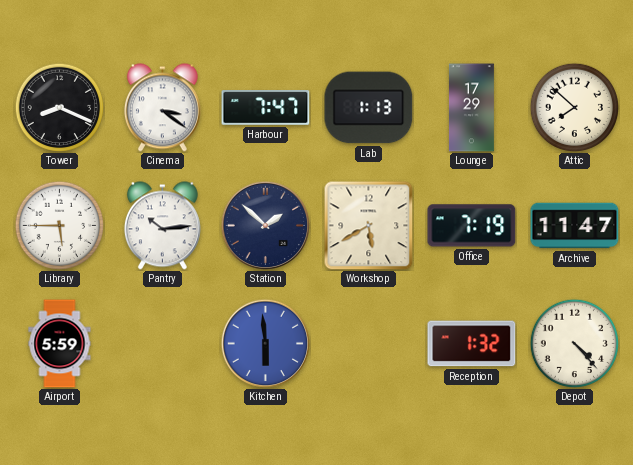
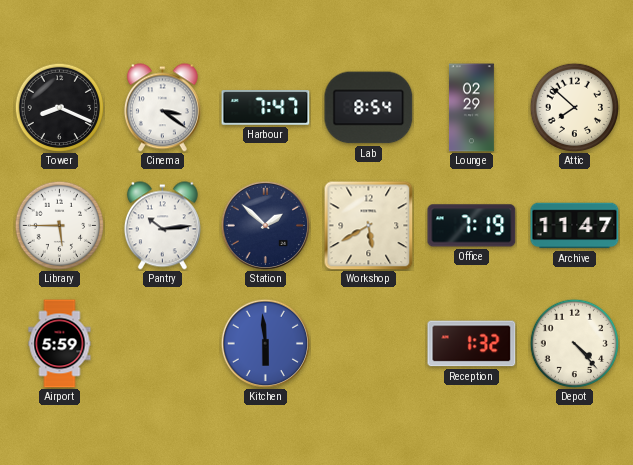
Lab: 1:13 -> 8:54
Lounge: 17:29 -> 02:29
